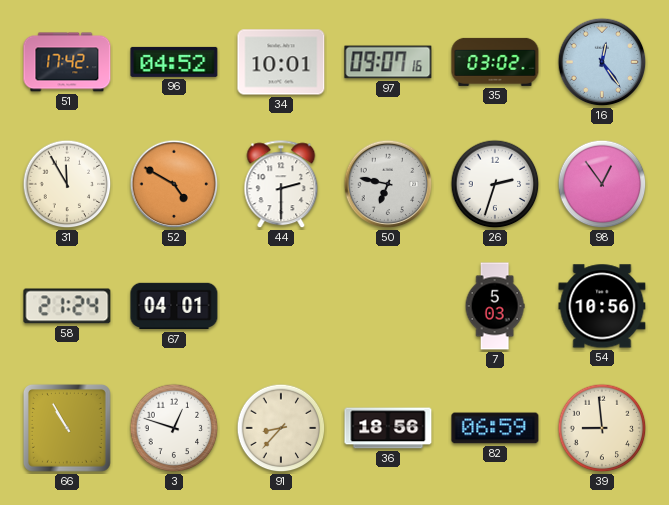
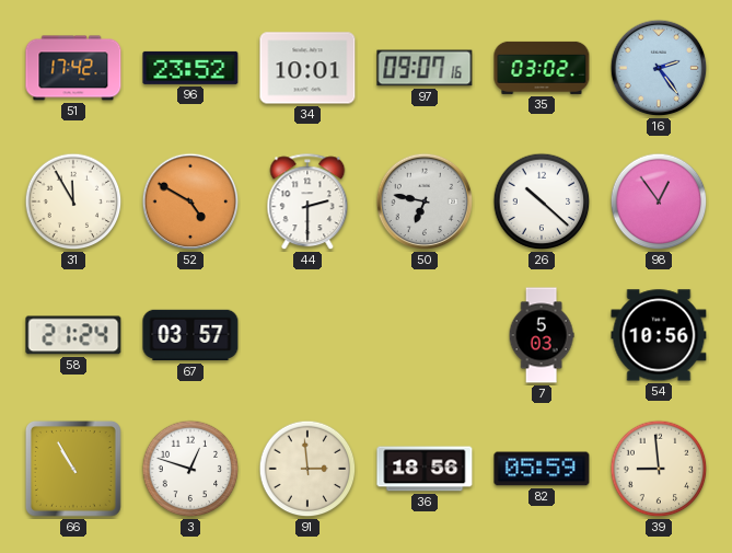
96: 04:52 -> 23:52
16: 12:24 -> 2:24
26: 2:33 -> 10:22
67: 04:01 -> 03:57
91: 8:37 -> 2:59
82: 06:59 -> 05:59
